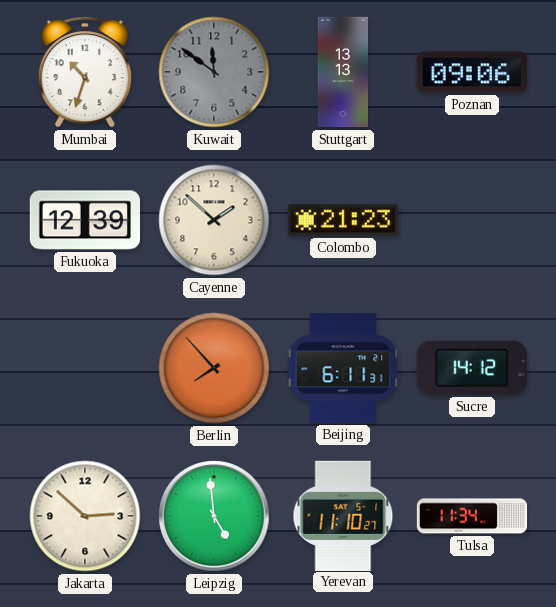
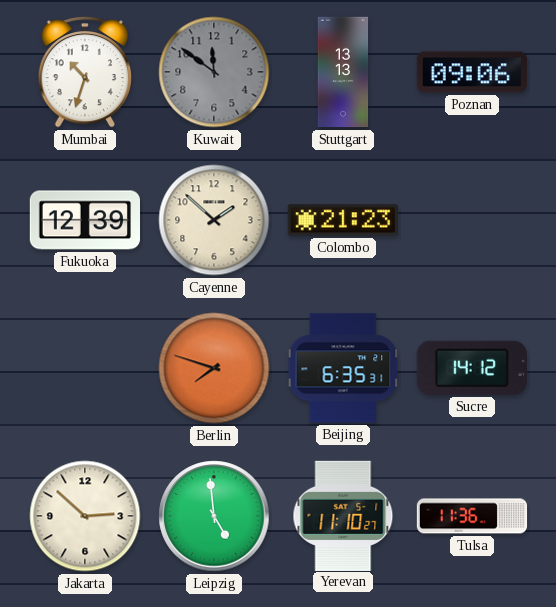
Berlin: 7:53 -> 7:48
Beijing: 6:11 -> 6:35
Tulsa: 11:34 -> 11:36
